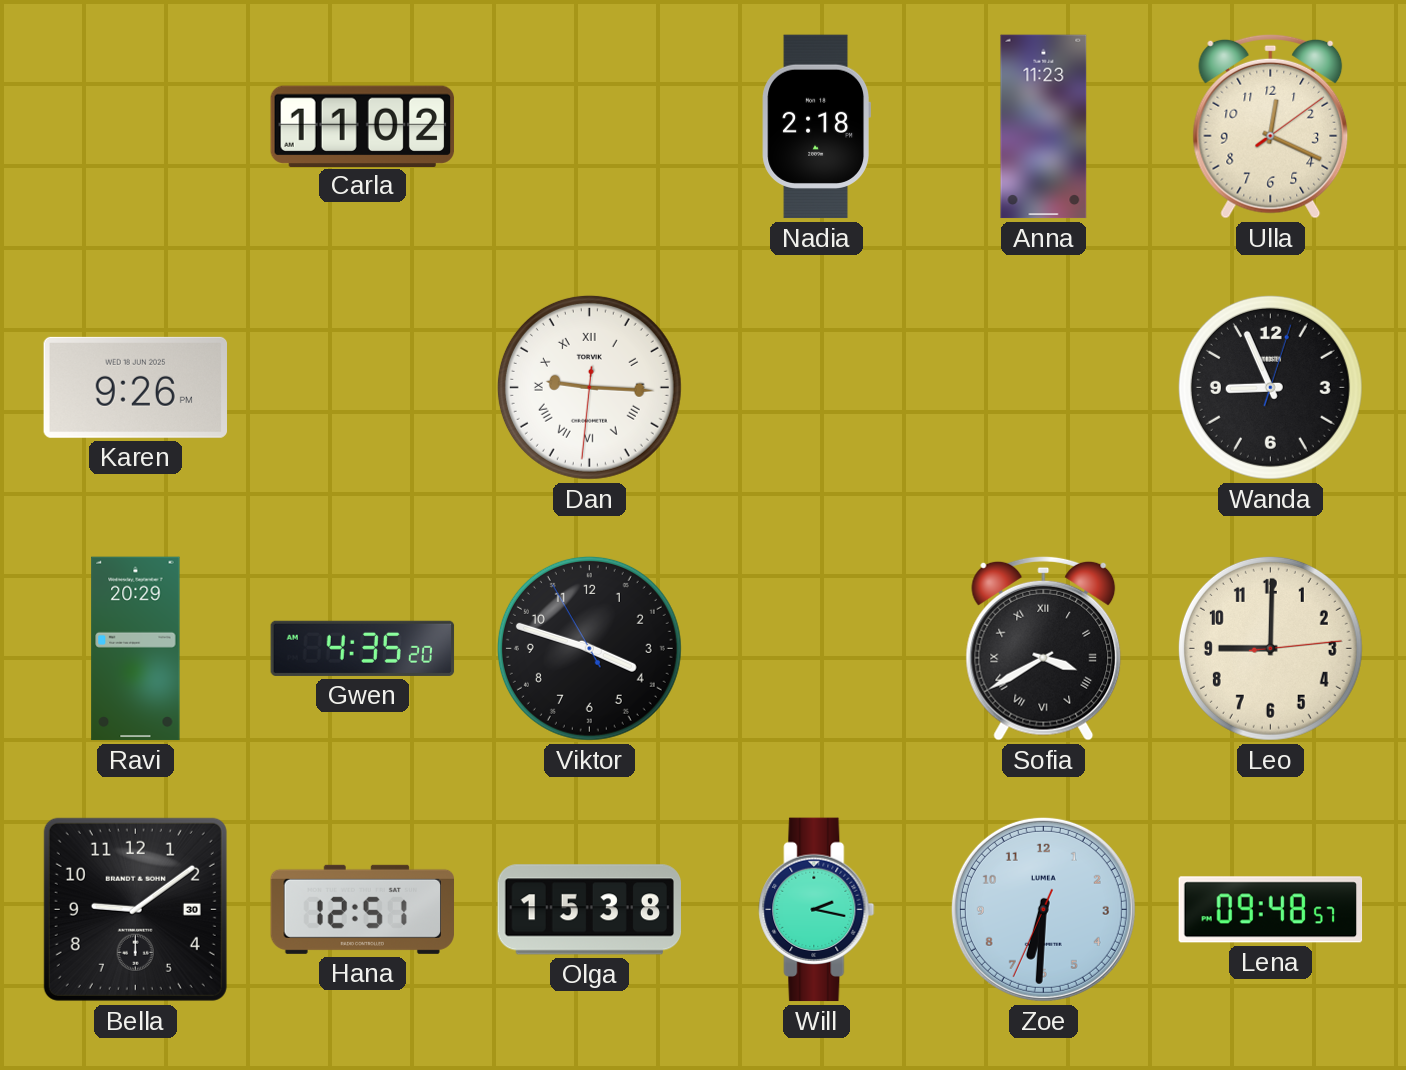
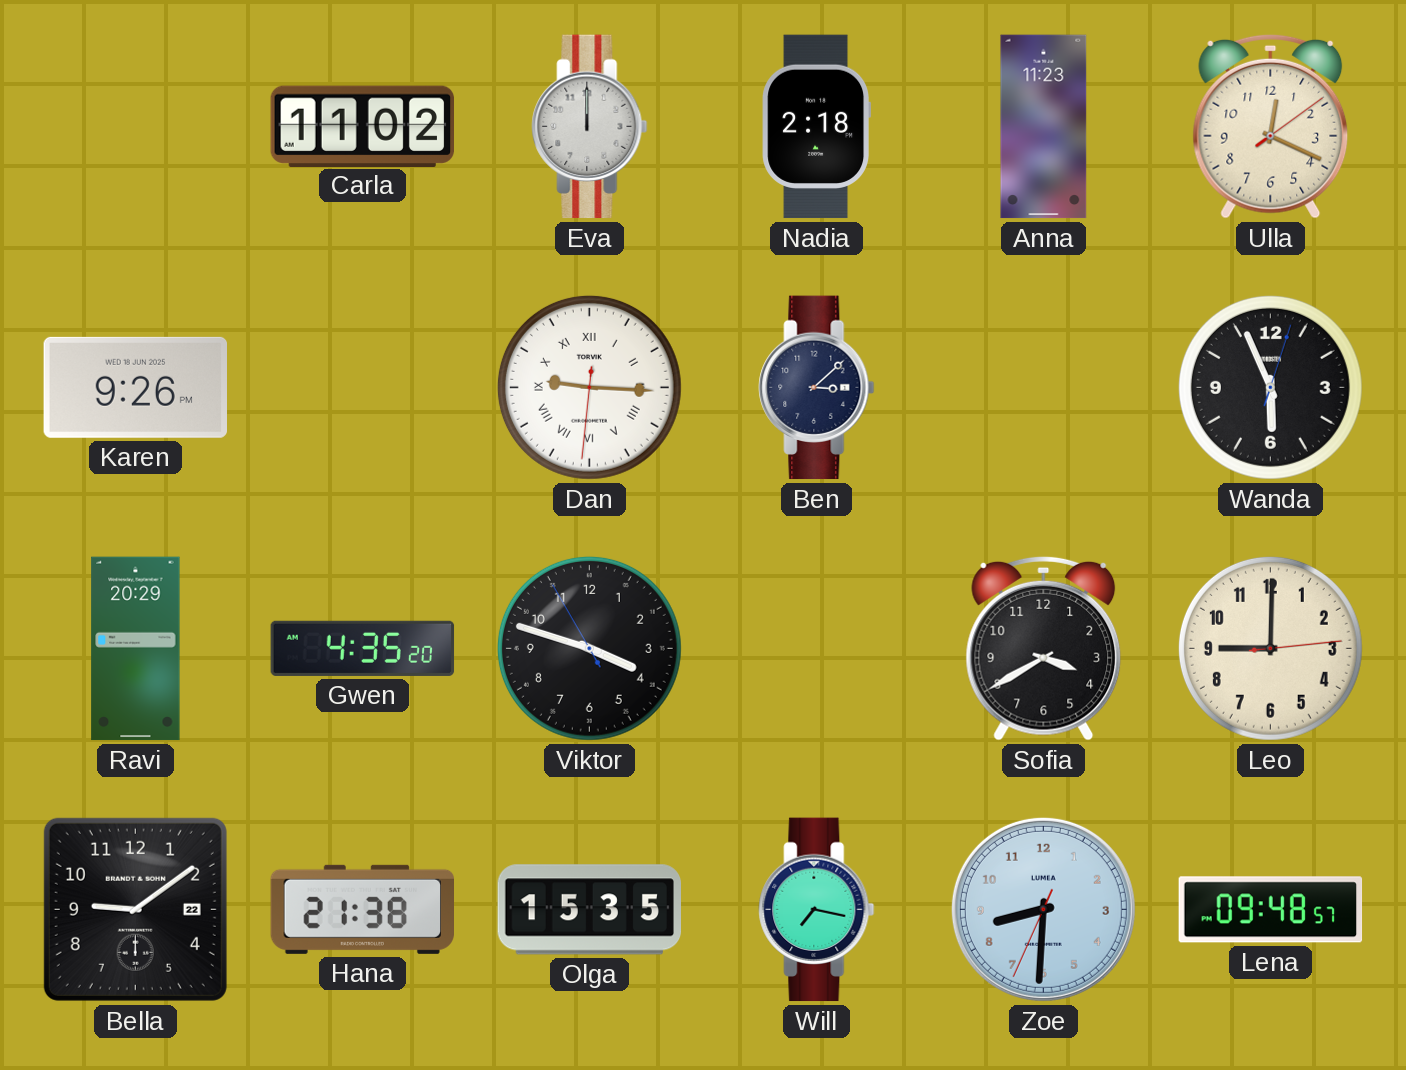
Eva: none -> 12:00
Ben: none -> 3:08
Wanda: 8:56 -> 5:56
Sofia numerals: Roman -> Arabic
Bella date: 30 -> 22
Hana: 12:51 -> 21:38
Olga: 15:38 -> 15:35
Will: 2:17 -> 7:17
Zoe: 6:30 -> 8:30
